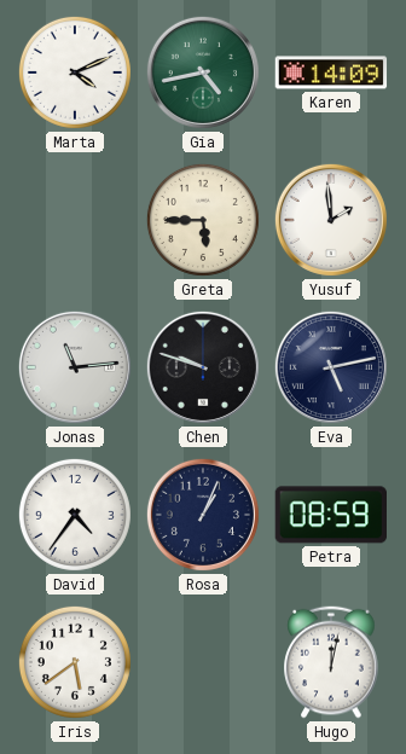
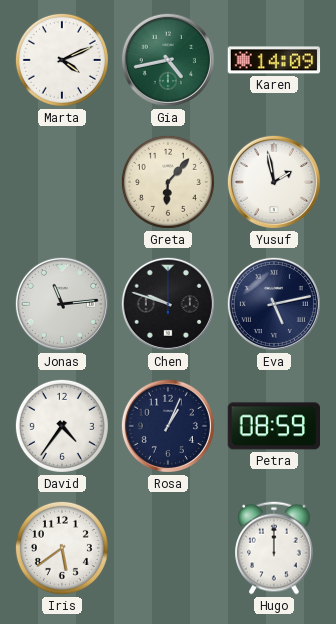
Greta: 5:45 -> 6:07
Yusuf: 1:59 -> 1:58
Hugo: 12:02 -> 12:00
